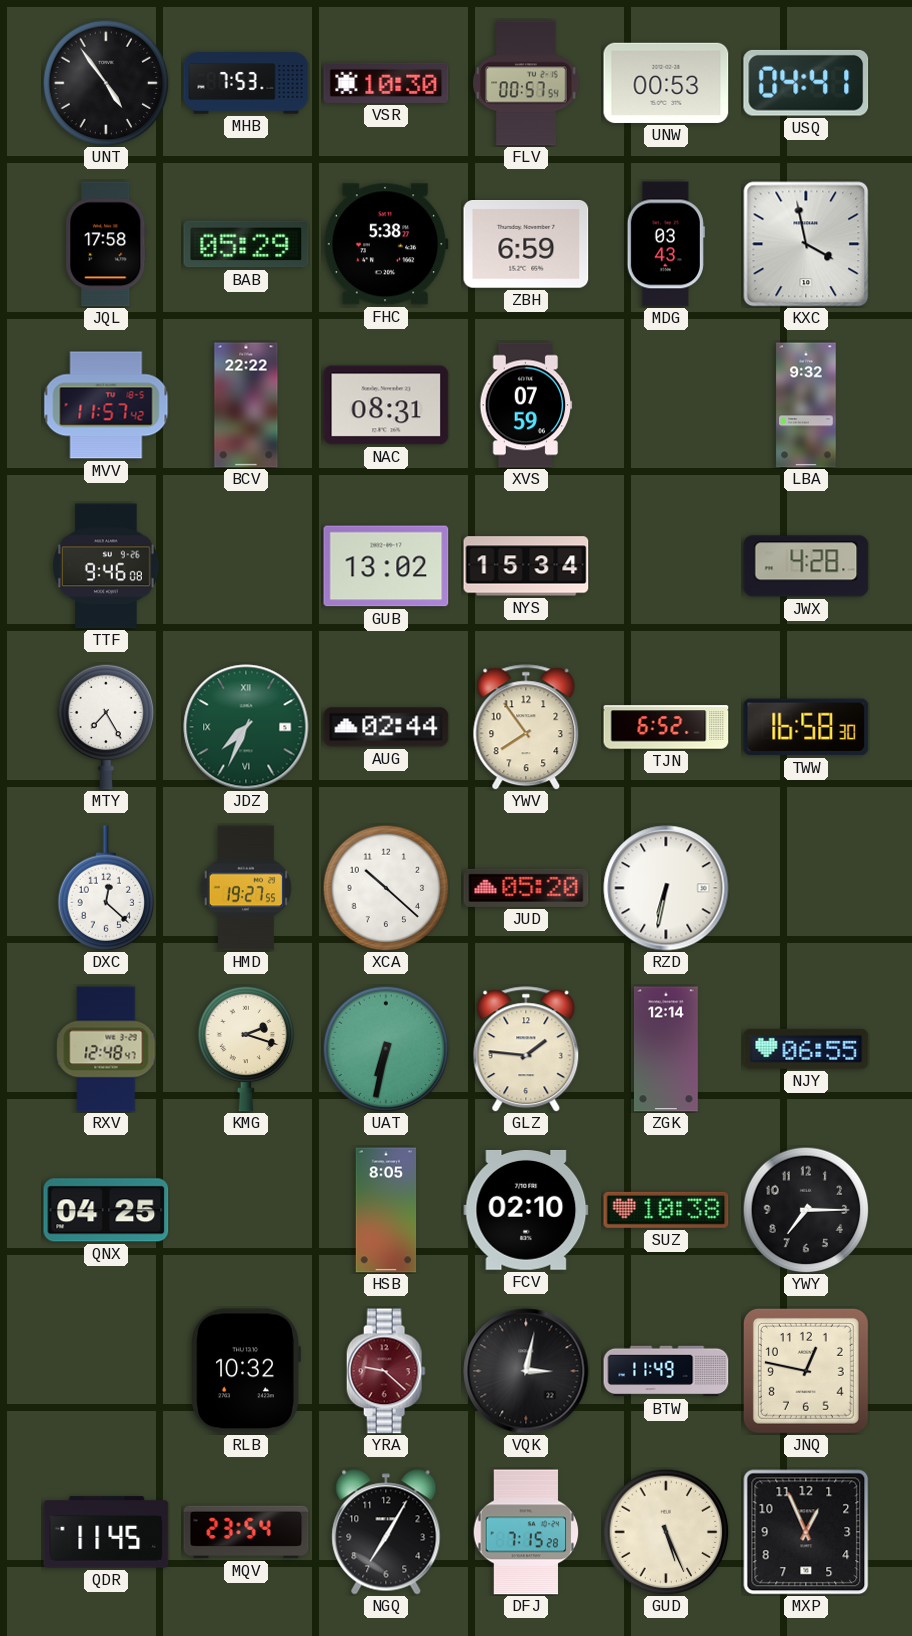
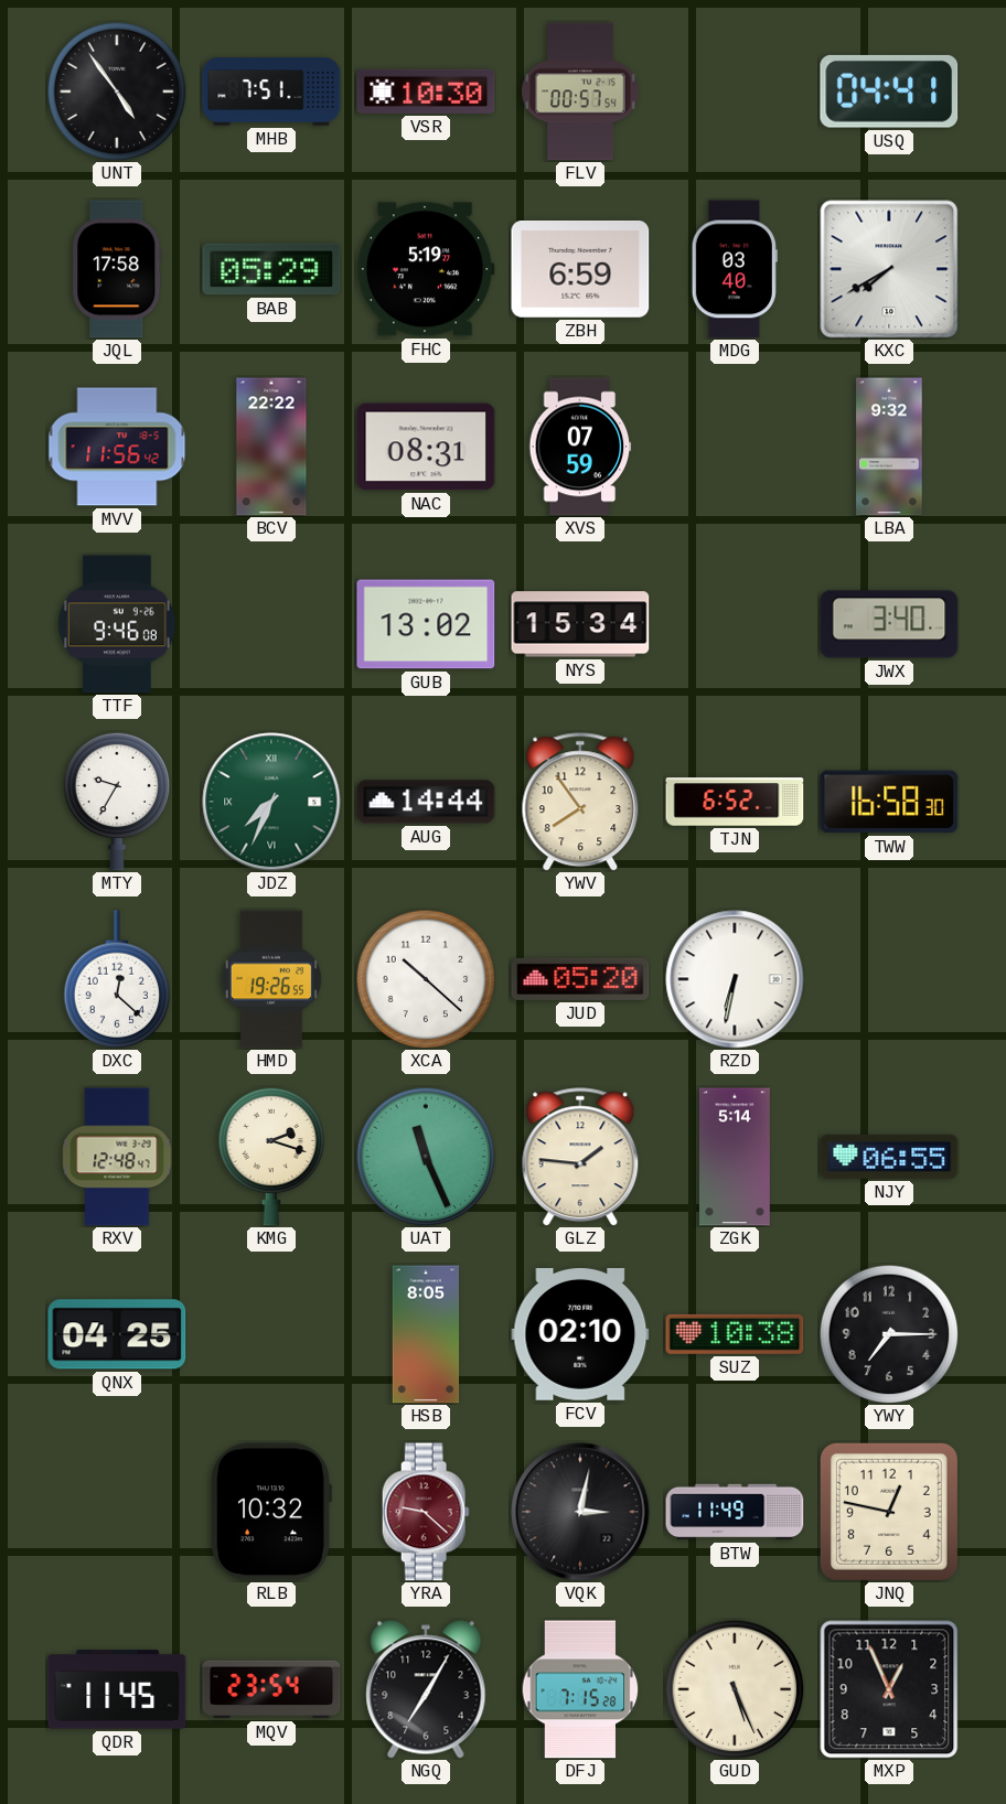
MHB: 7:53 -> 7:51
UNW: 00:53 -> none
FHC: 5:38 -> 5:19
MDG: 03:43 -> 03:40
KXC: 3:58 -> 7:40
MVV: 11:57 -> 11:56
JWX: 4:28 -> 3:40
MTY: 7:25 -> 9:35
AUG: 02:44 -> 14:44
HMD: 19:27 -> 19:26
UAT: 6:32 -> 11:26
ZGK: 12:14 -> 5:14
